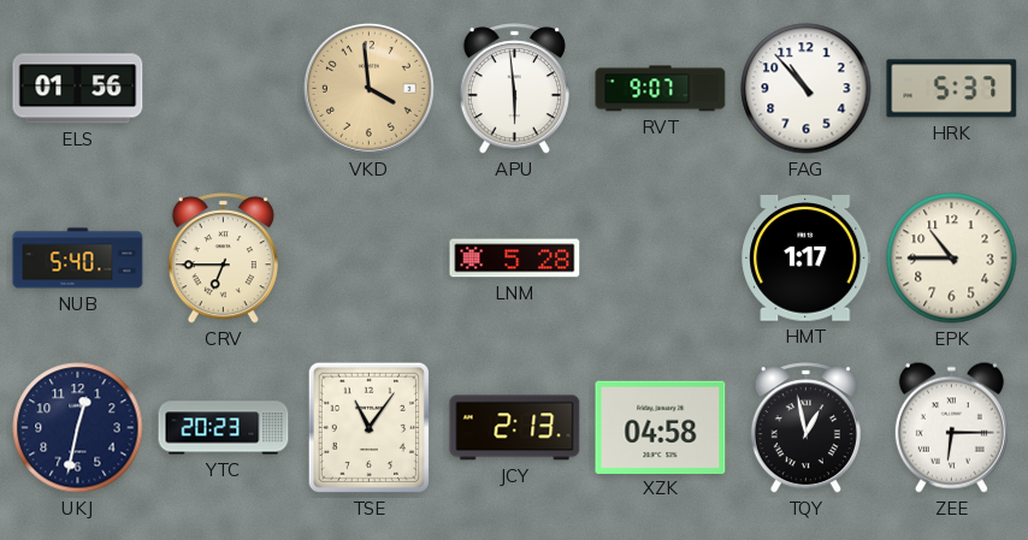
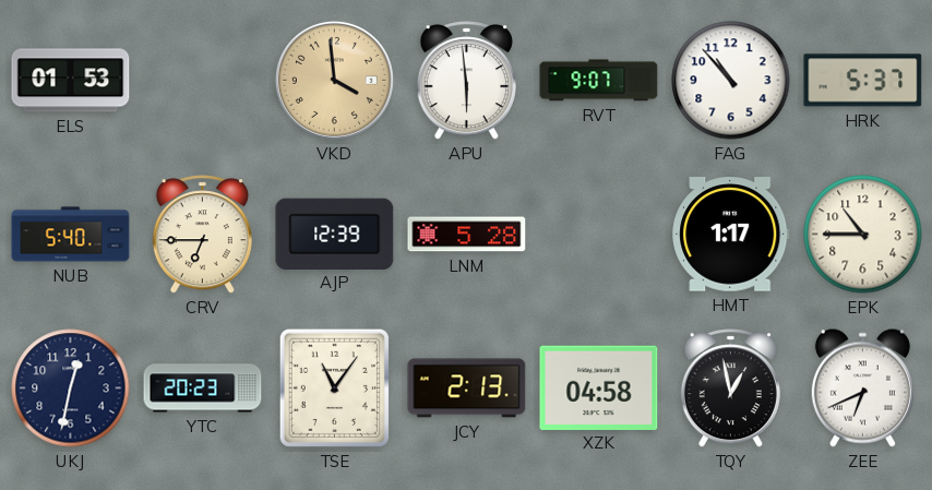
ELS: 01:56 -> 01:53
AJP: none -> 12:39
ZEE: 6:15 -> 6:41
